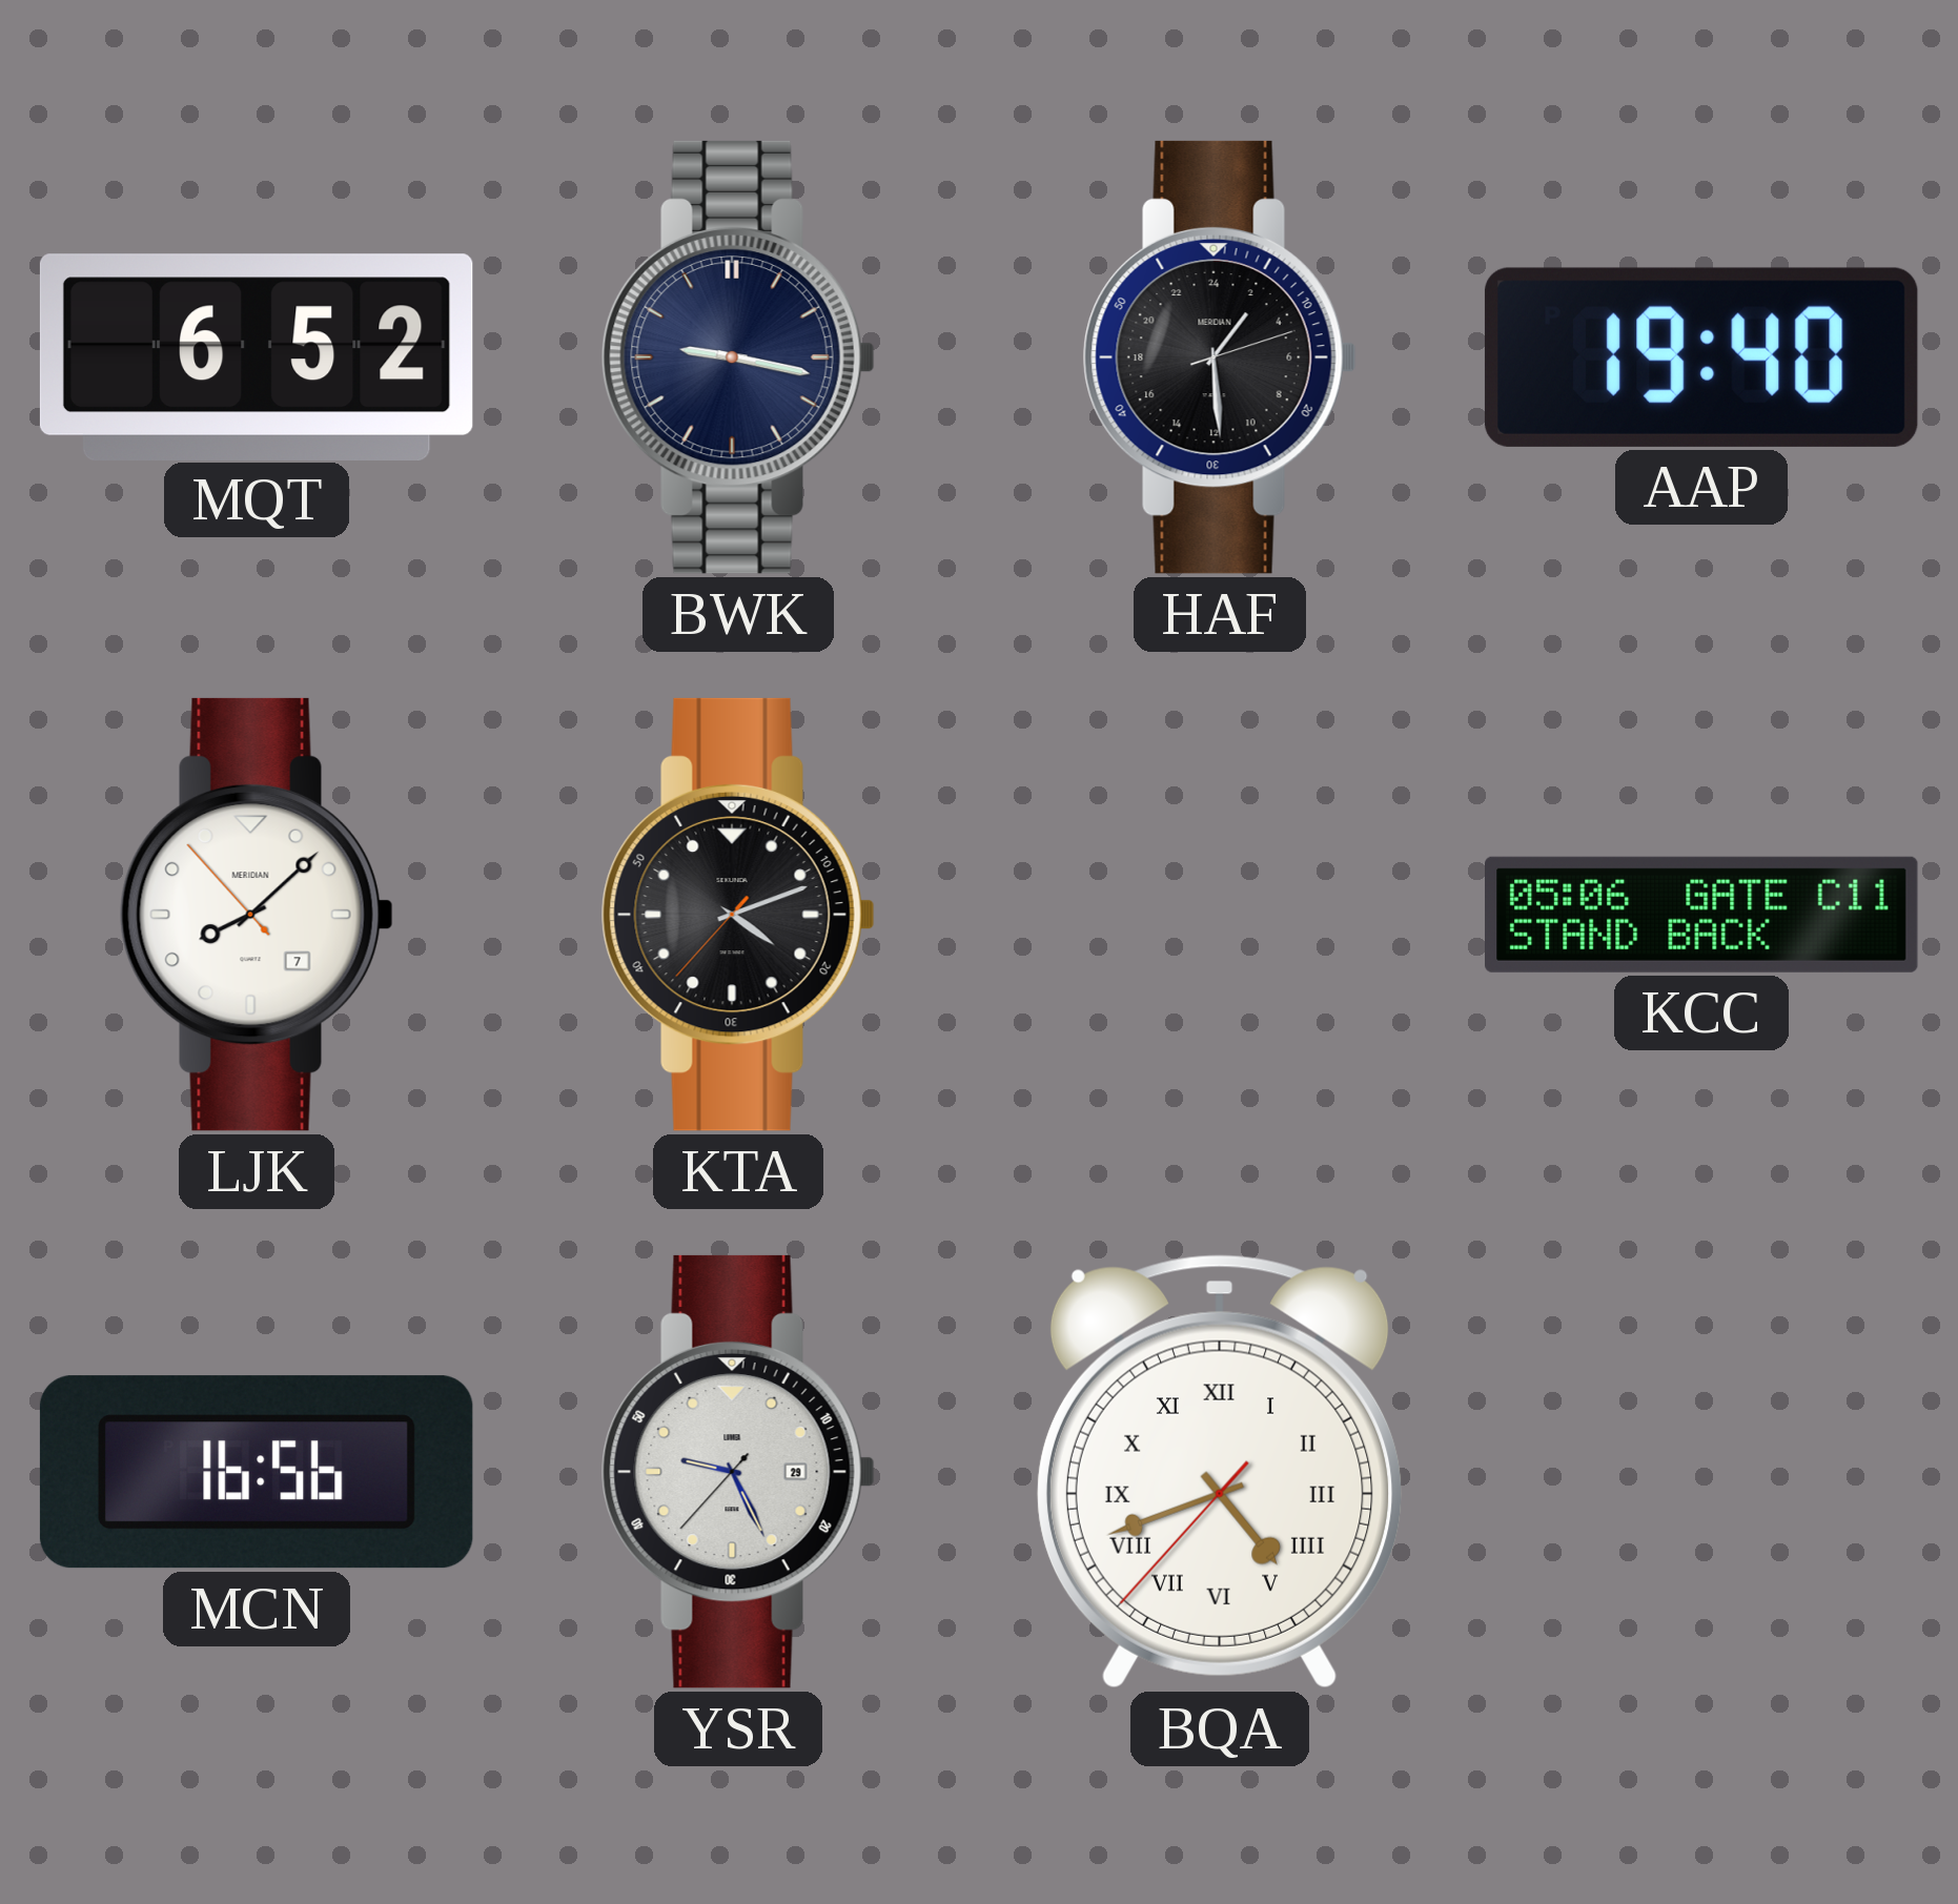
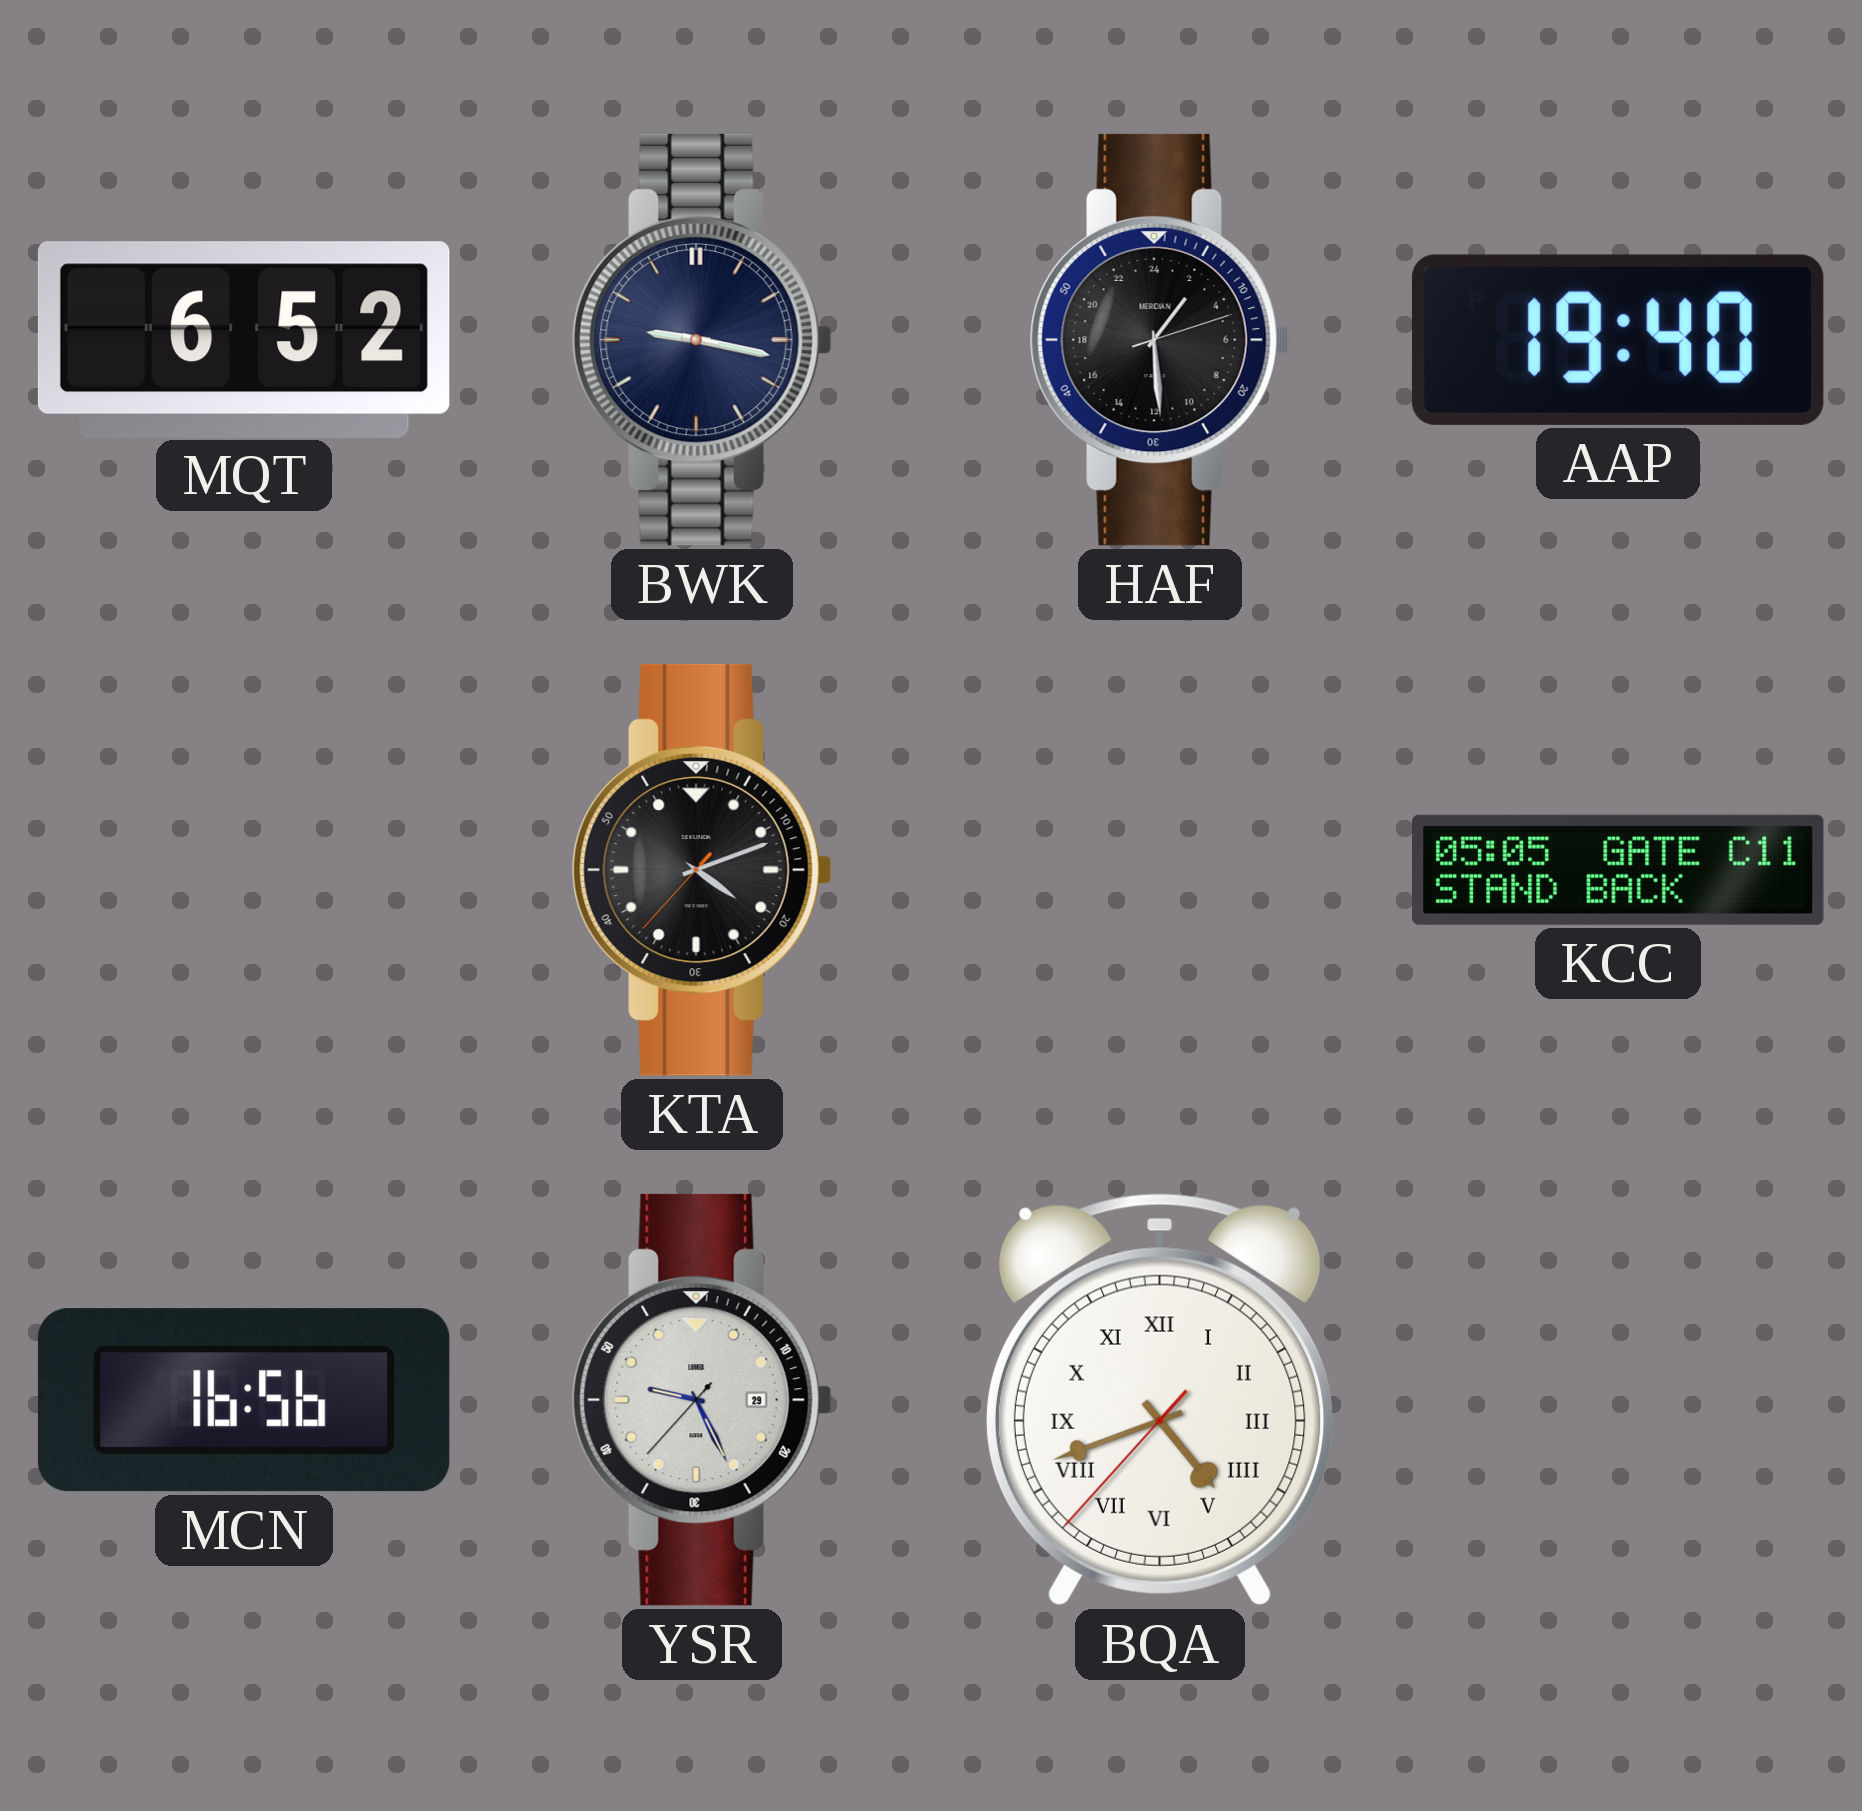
LJK: 8:07 -> none
KCC: 05:06 -> 05:05
